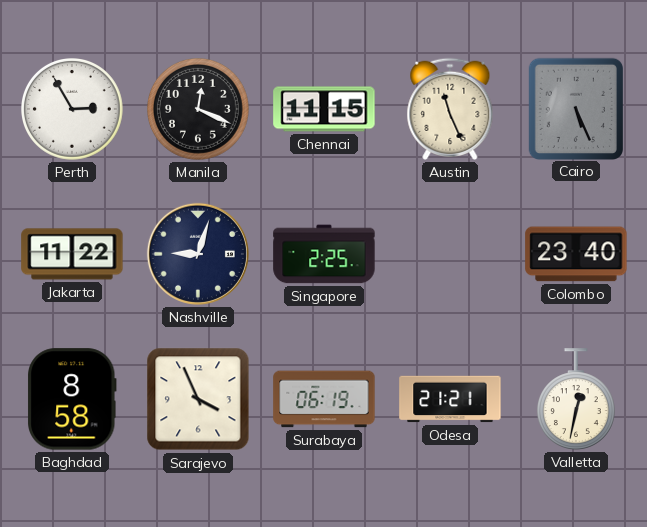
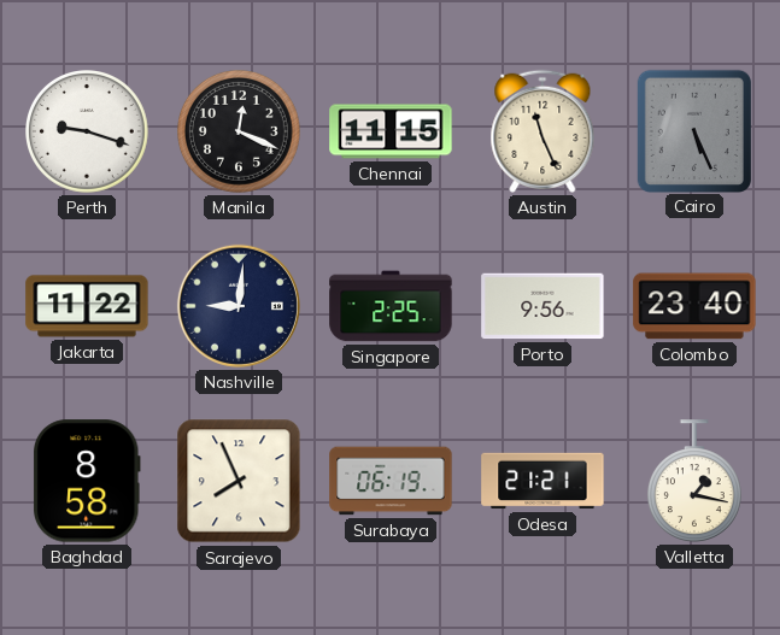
Perth: 2:55 -> 9:18
Nashville: 9:03 -> 9:01
Porto: none -> 9:56
Sarajevo: 3:56 -> 7:56
Valletta: 12:32 -> 1:17
